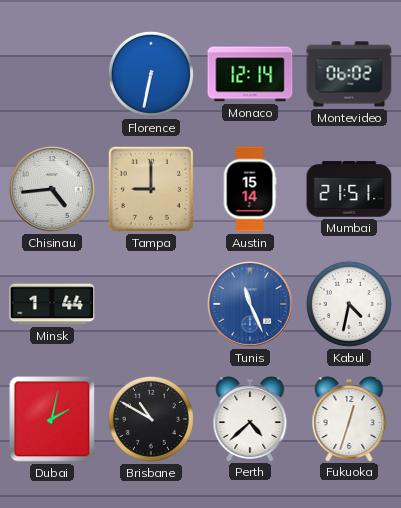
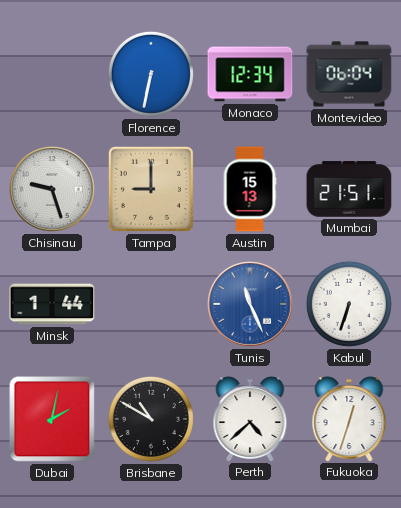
Monaco: 12:14 -> 12:34
Montevideo: 06:02 -> 06:04
Chisinau: 4:44 -> 9:27
Austin: 15:14 -> 15:13
Kabul: 4:32 -> 6:33
